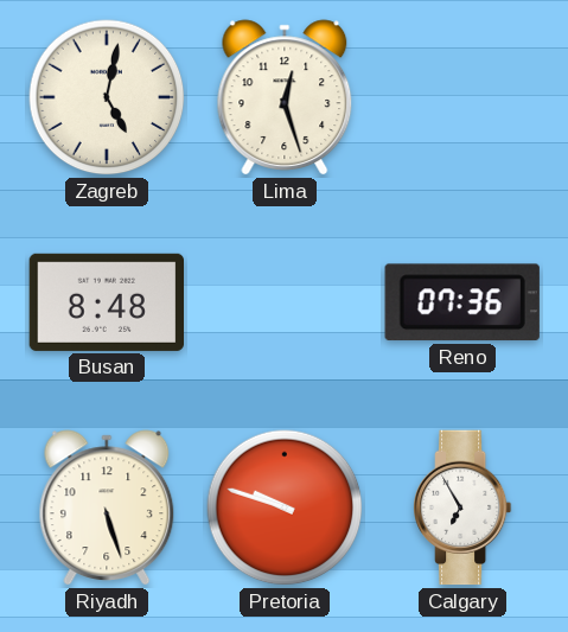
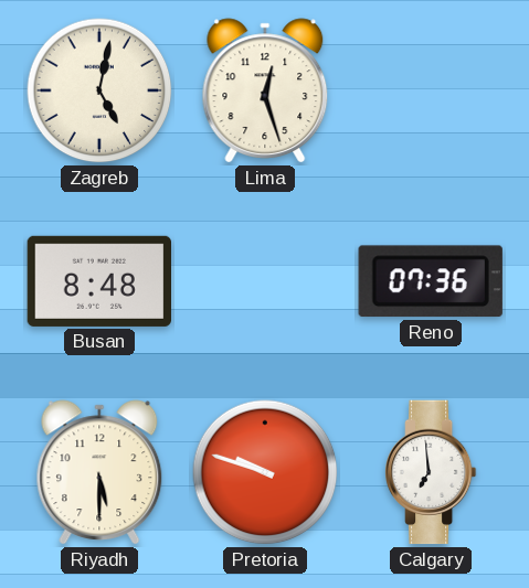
Riyadh: 5:27 -> 5:30
Calgary: 6:55 -> 6:59
